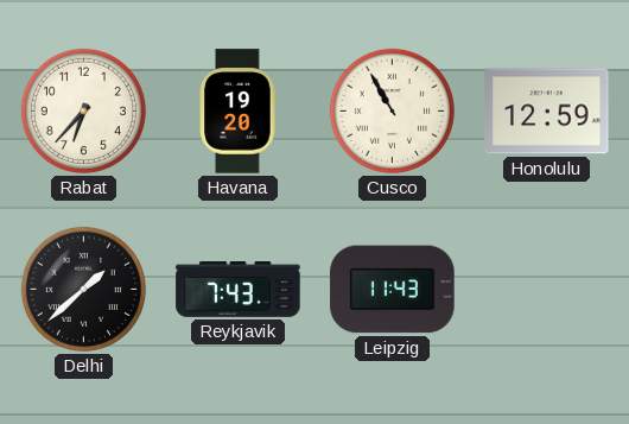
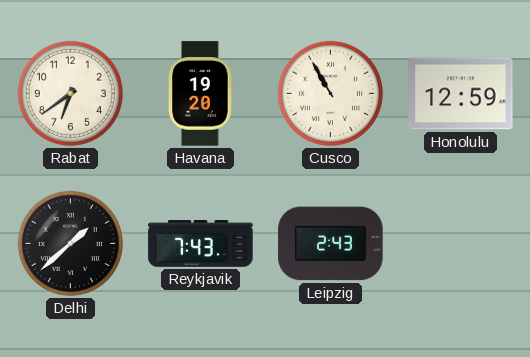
Rabat: 6:37 -> 6:39
Leipzig: 11:43 -> 2:43
